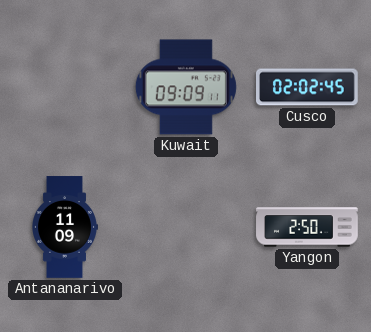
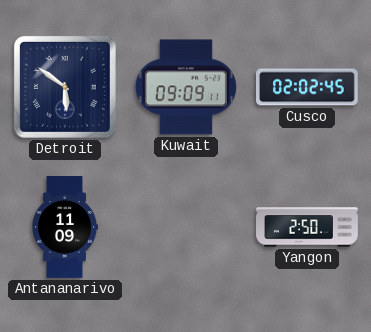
Detroit: none -> 5:51
